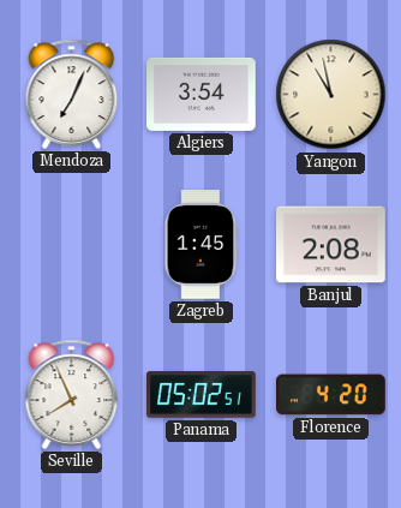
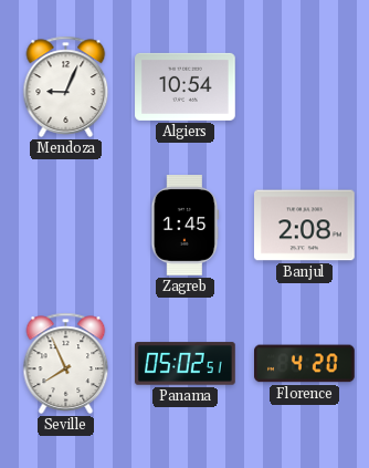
Mendoza: 7:04 -> 9:04
Algiers: 3:54 -> 10:54
Yangon: 10:58 -> none
